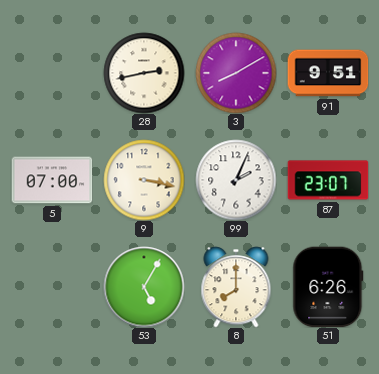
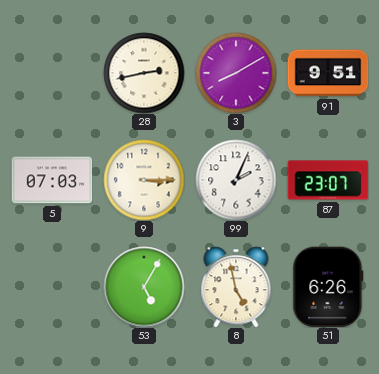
5: 07:00 -> 07:03
9: 3:17 -> 3:15
8: 8:00 -> 4:58
